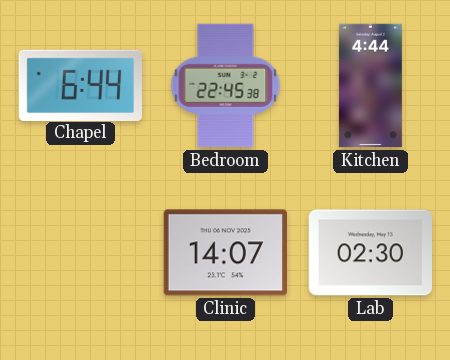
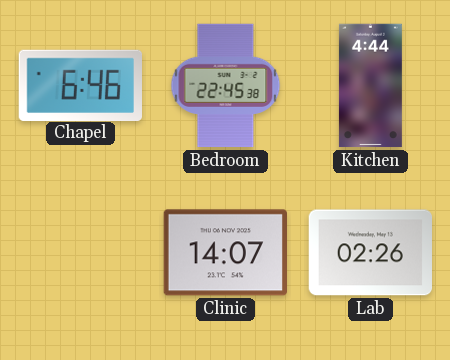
Chapel: 6:44 -> 6:46
Lab: 02:30 -> 02:26
